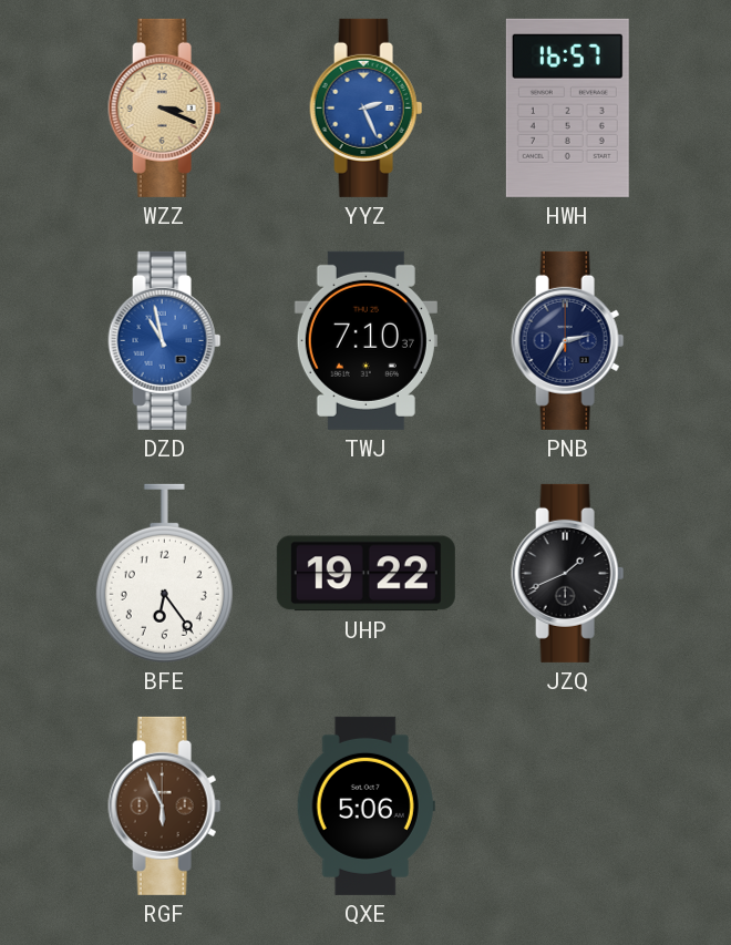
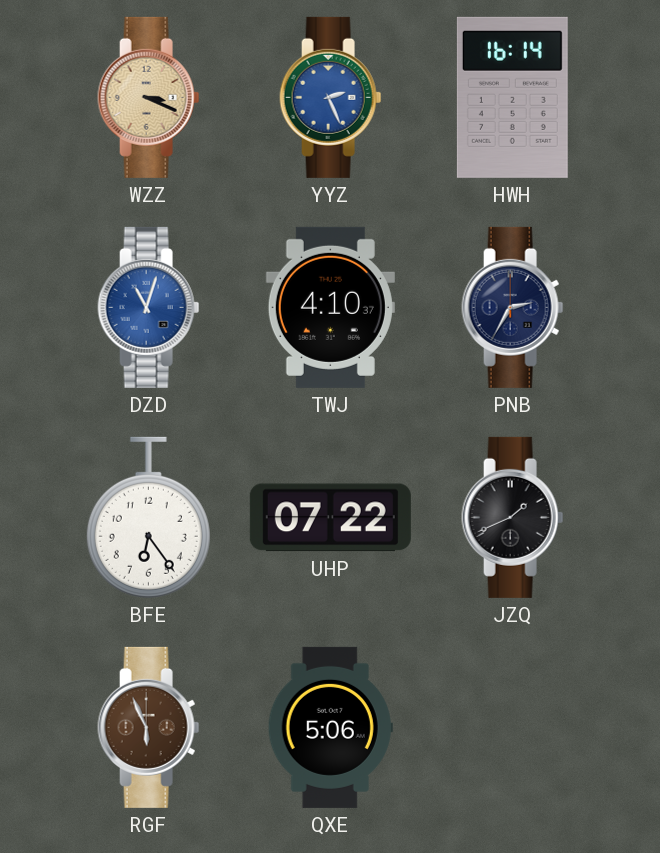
HWH: 16:57 -> 16:14
DZD: 10:58 -> 11:03
TWJ: 7:10 -> 4:10
UHP: 19:22 -> 07:22
